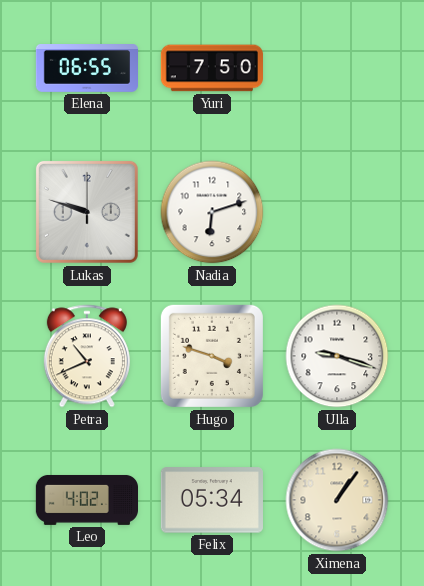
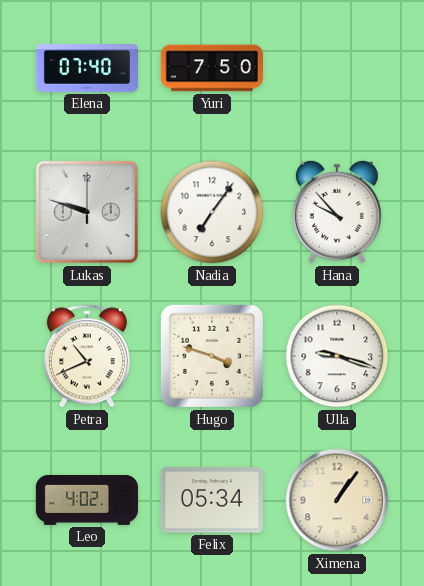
Elena: 06:55 -> 07:40
Nadia: 6:12 -> 7:06
Hana: none -> 9:53
